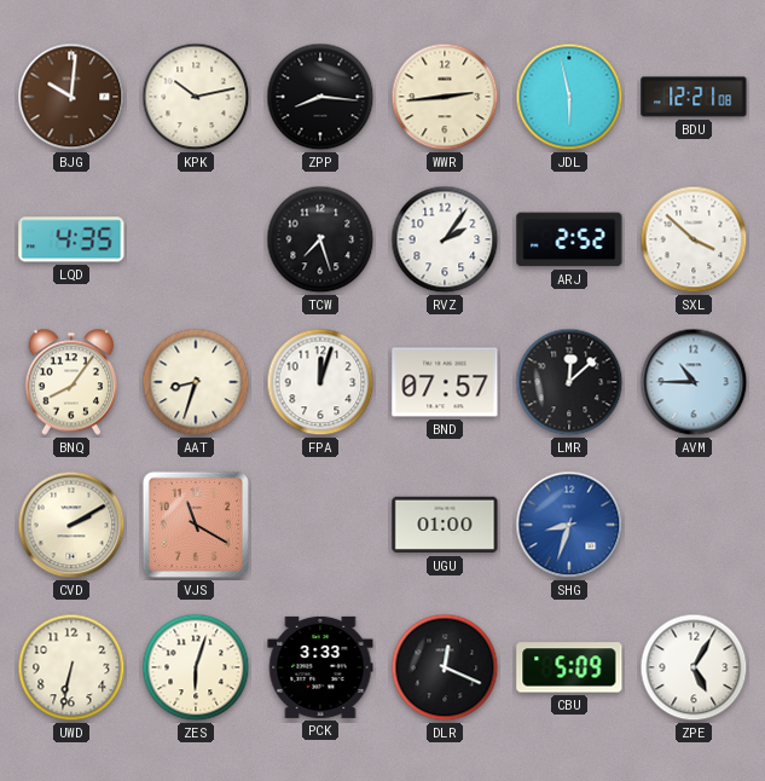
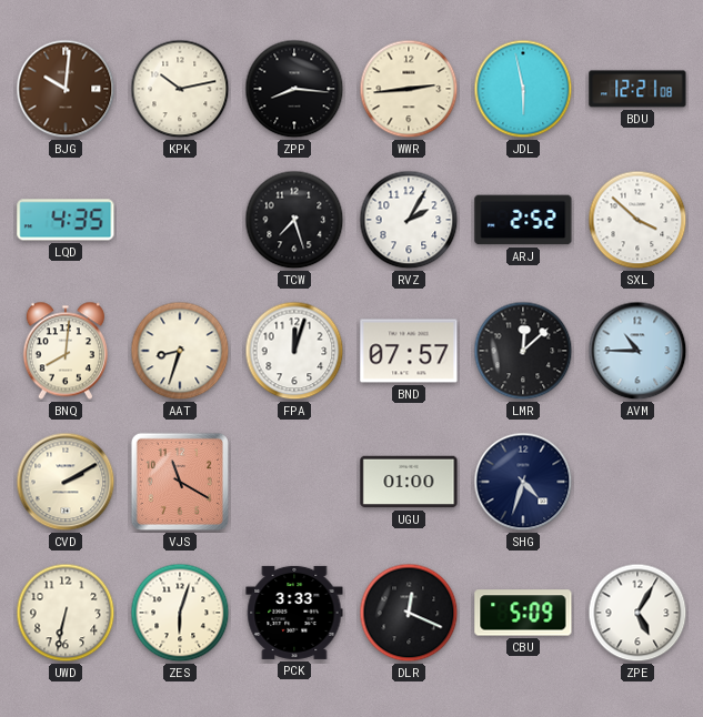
RVZ: 2:06 -> 2:05
BNQ: 8:06 -> 8:01
SHG: 8:33 -> 4:33
SHG dial: blue -> navy
